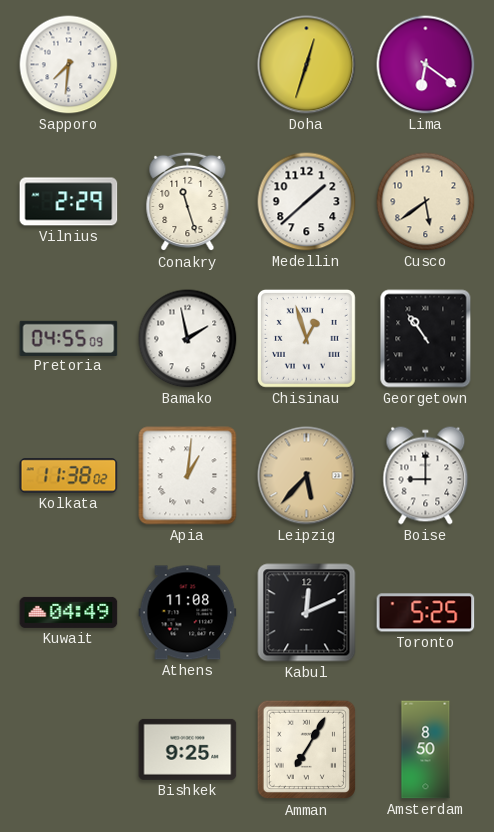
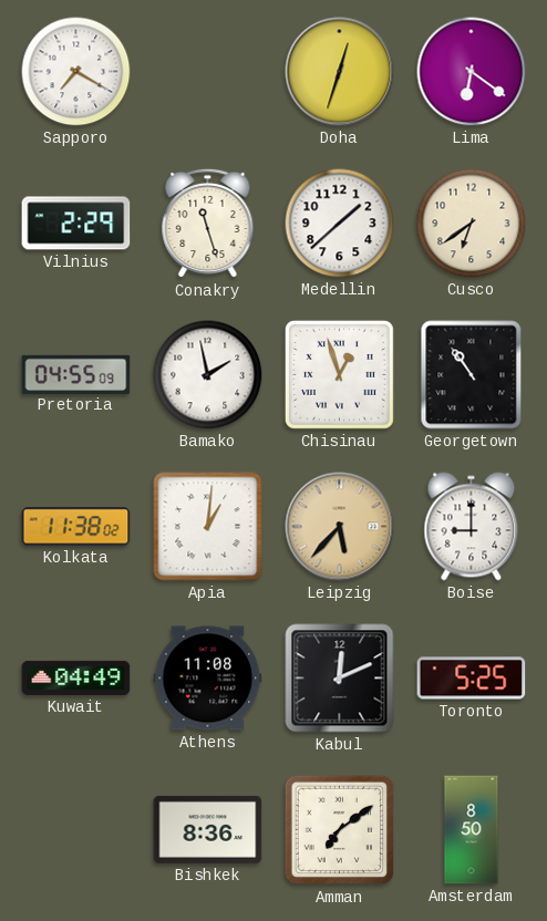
Sapporo: 7:31 -> 7:20
Cusco: 5:39 -> 6:39
Bishkek: 9:25 -> 8:36
Amman: 7:05 -> 7:09
